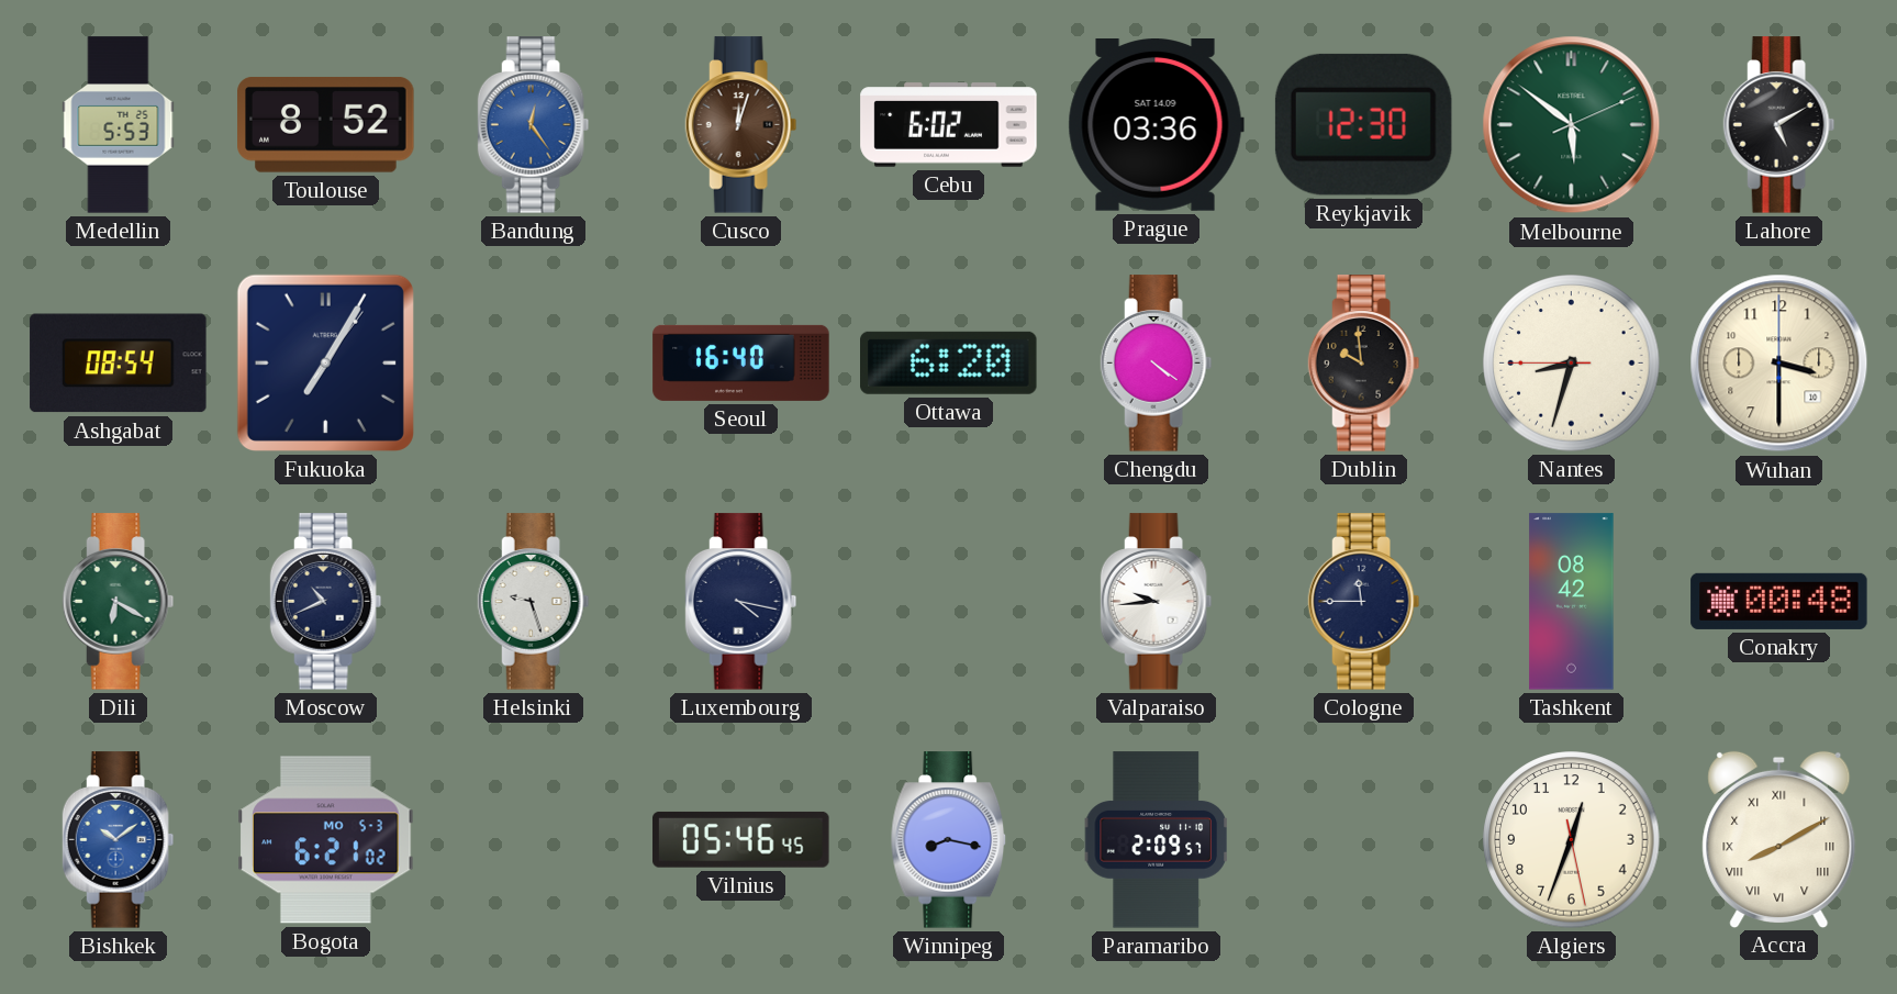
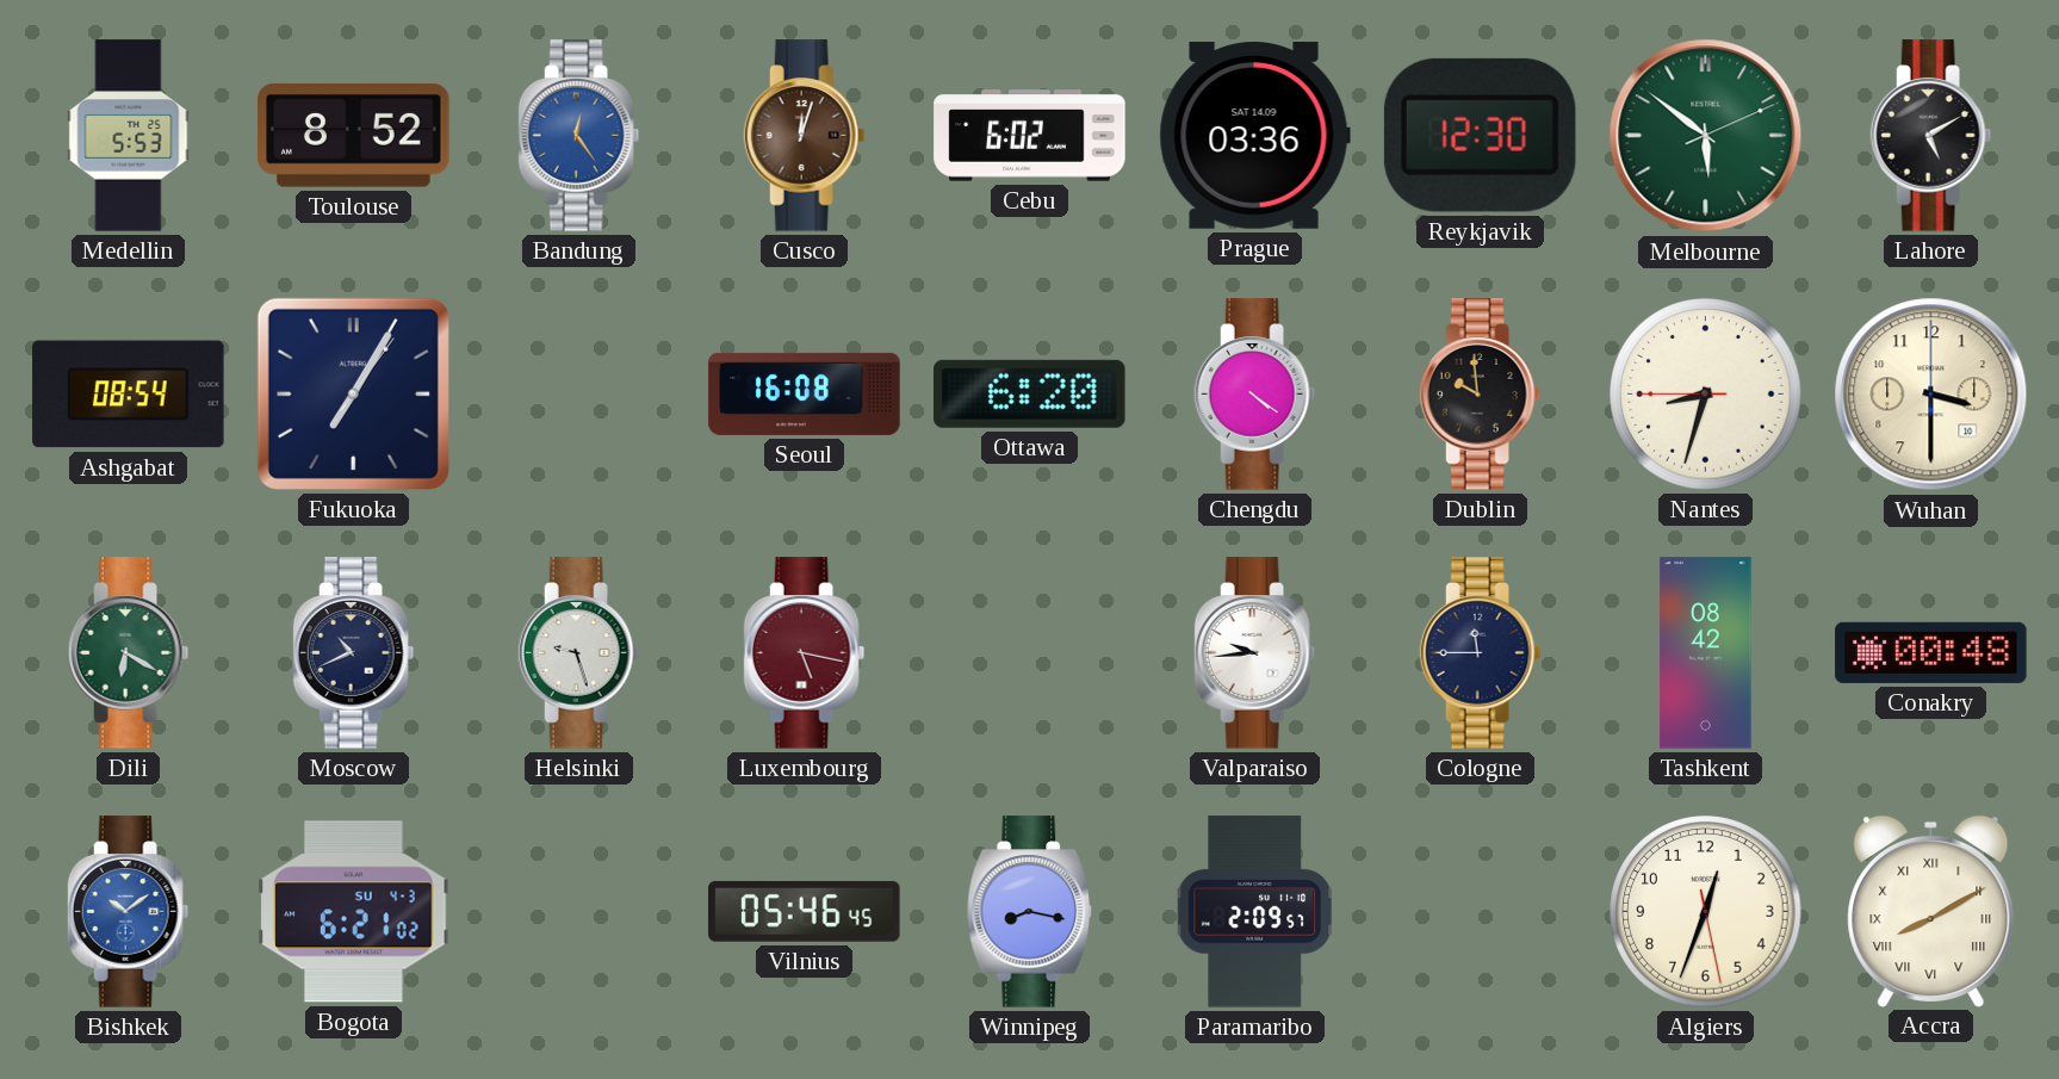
Seoul: 16:40 -> 16:08
Luxembourg: 4:17 -> 5:17
Luxembourg dial: navy -> burgundy
Bogota date: MO 5-3 -> SU 4-3
